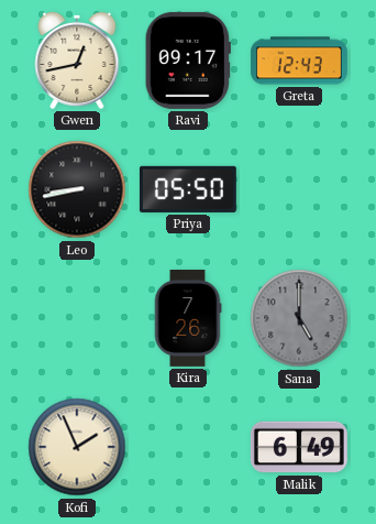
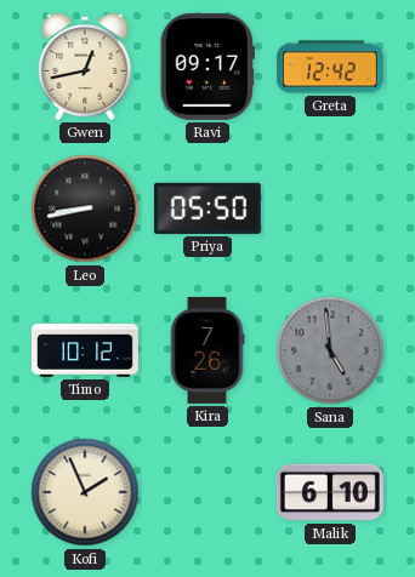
Greta: 12:43 -> 12:42
Timo: none -> 10:12
Sana: 5:00 -> 4:59
Malik: 6:49 -> 6:10
